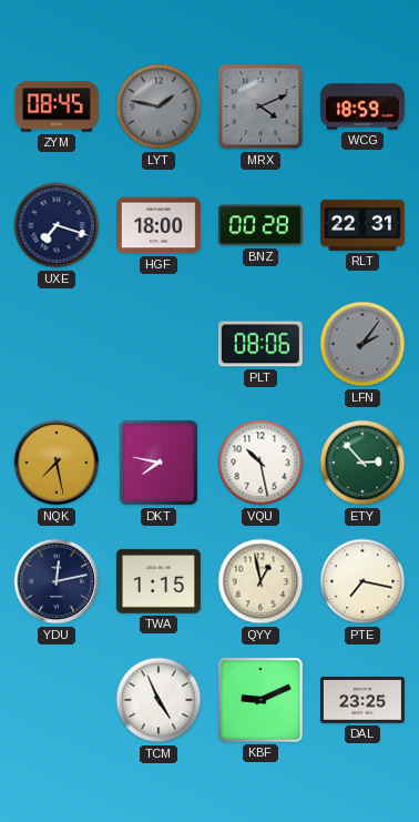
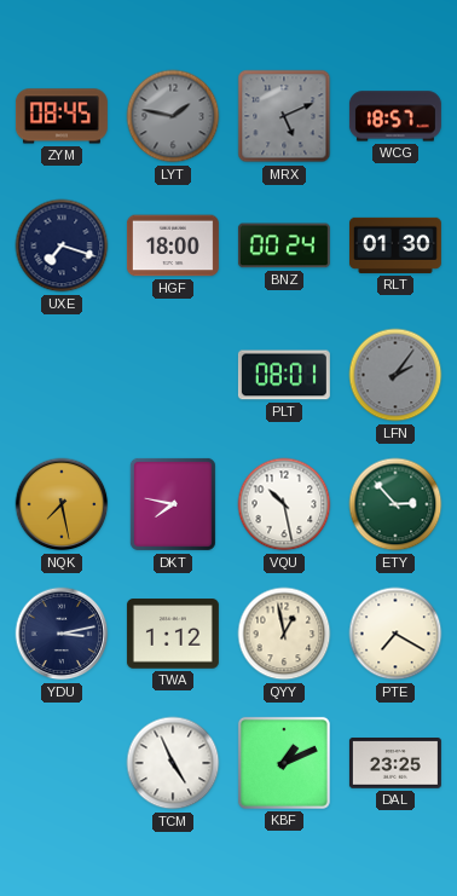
MRX: 4:11 -> 5:11
WCG: 18:59 -> 18:57
BNZ: 00:28 -> 00:24
RLT: 22:31 -> 01:30
PLT: 08:06 -> 08:01
YDU: 12:13 -> 3:13
TWA: 1:15 -> 1:12
PTE: 7:17 -> 7:20
KBF: 9:11 -> 1:11
